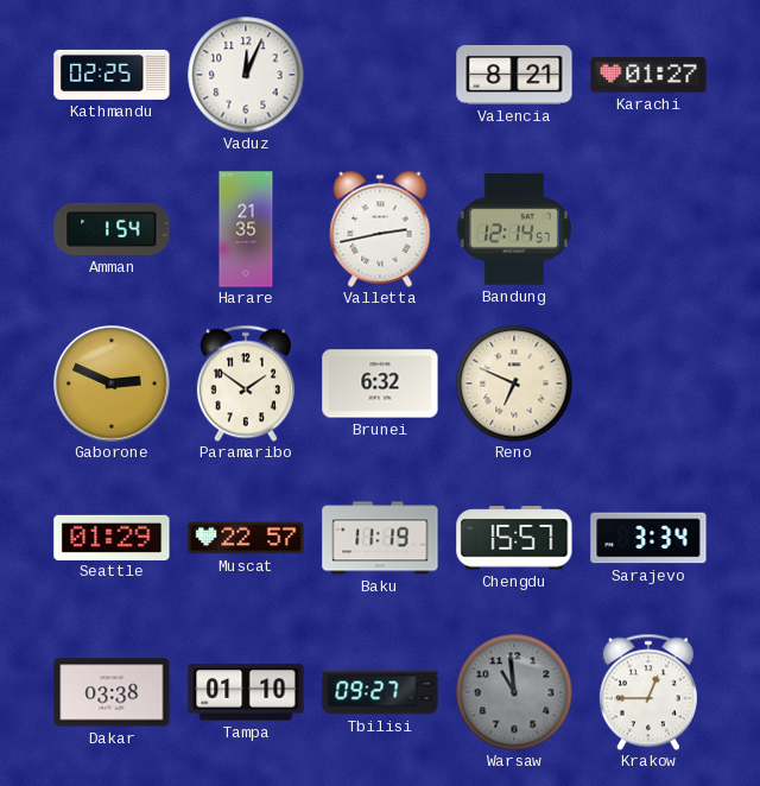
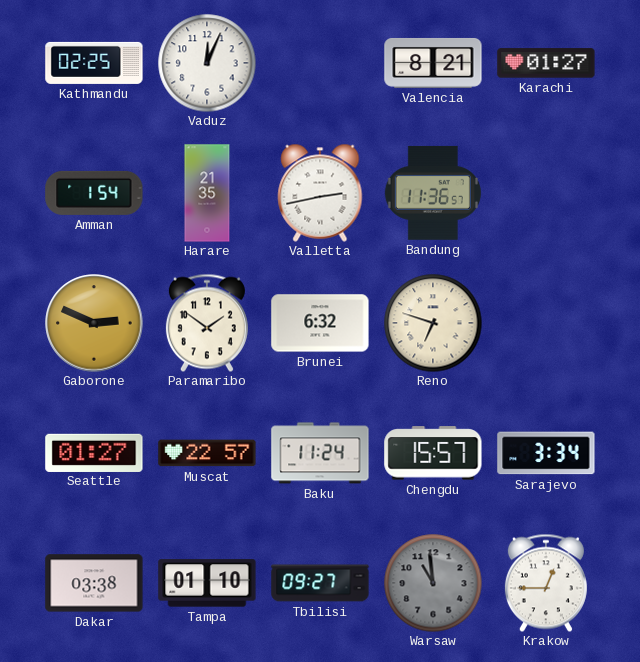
Bandung: 12:14 -> 11:36
Reno: 6:49 -> 6:48
Seattle: 01:29 -> 01:27
Baku: 11:19 -> 11:24
